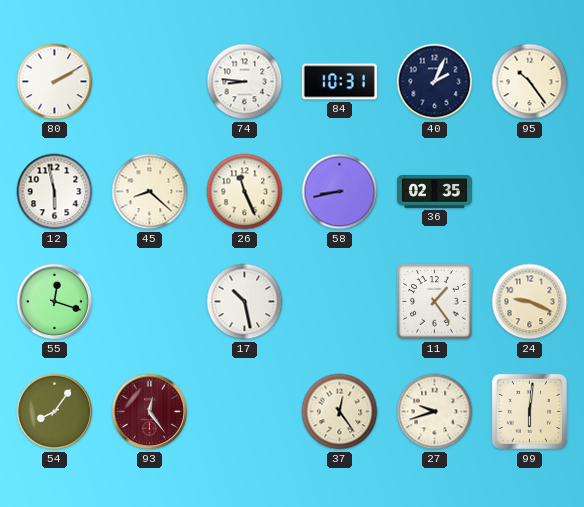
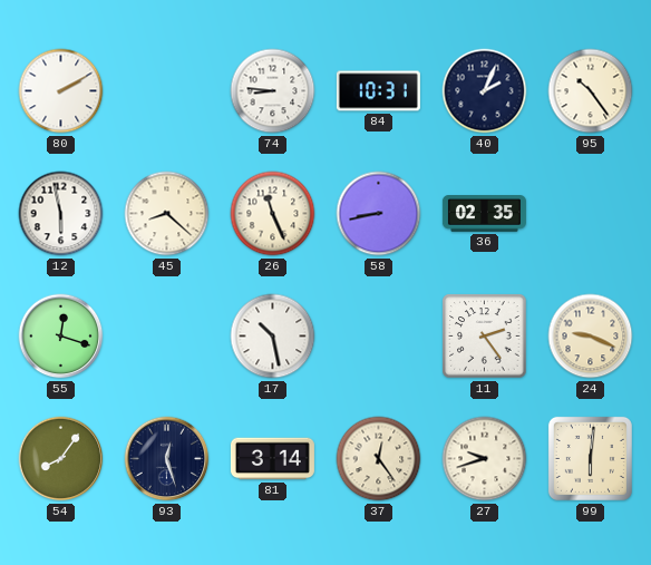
11: 1:24 -> 2:24
93: 12:24 -> 12:27
93 dial: burgundy -> navy
81: none -> 3:14
